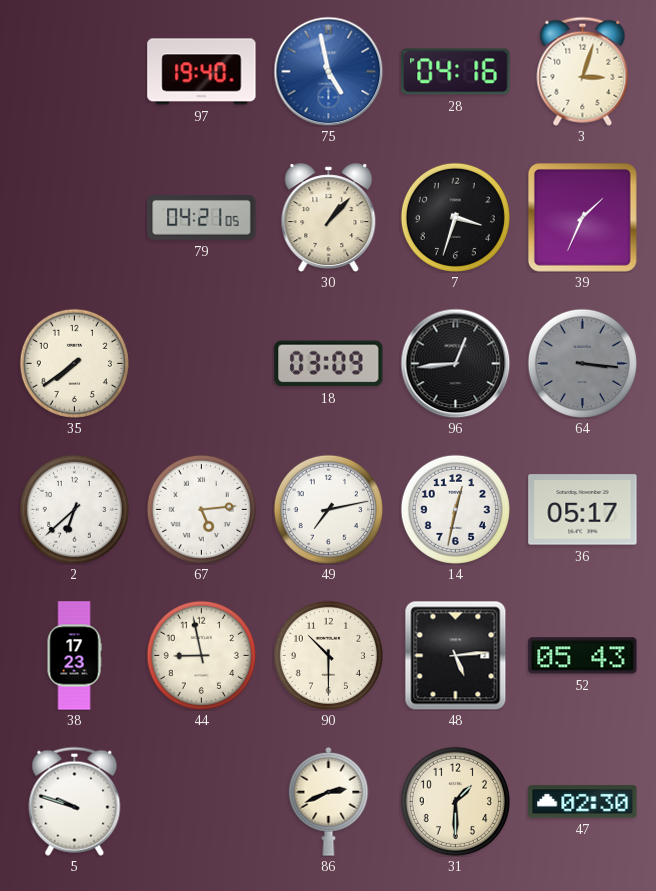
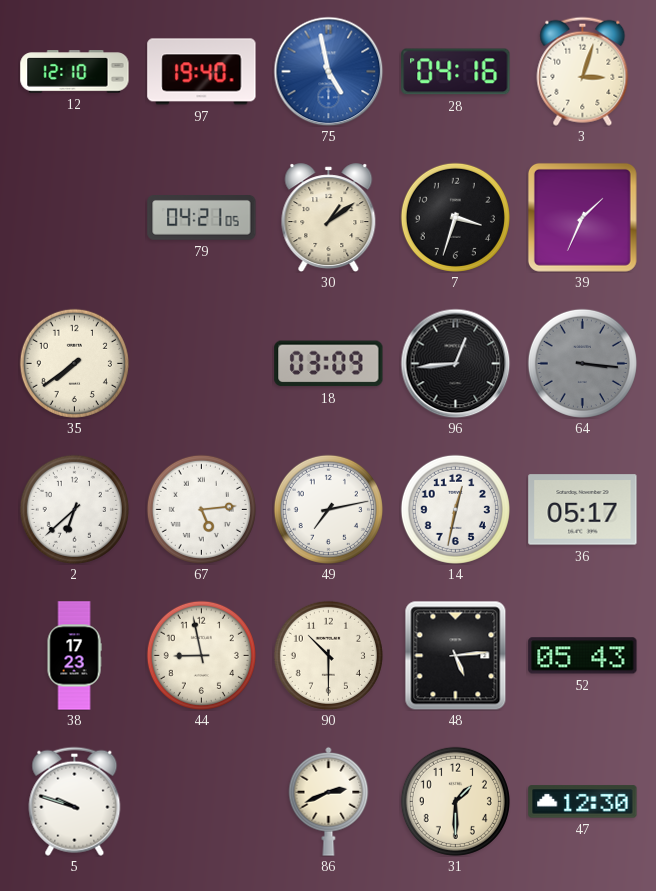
12: none -> 12:10
30: 1:07 -> 1:09
47: 02:30 -> 12:30
